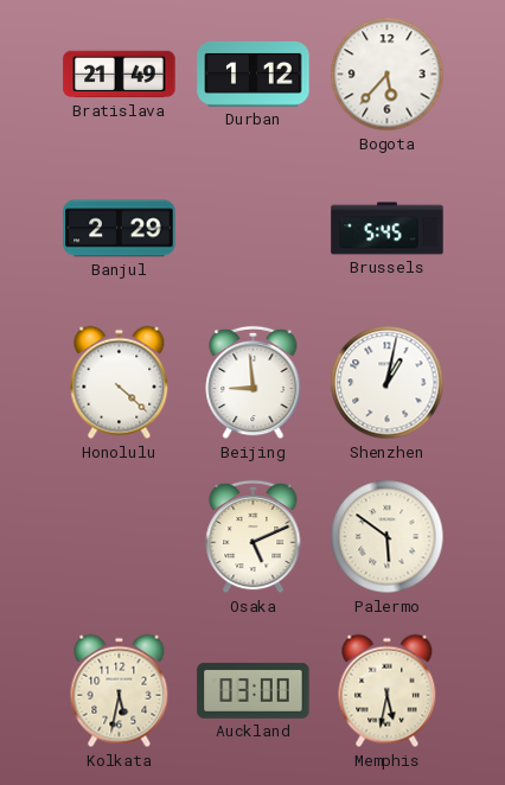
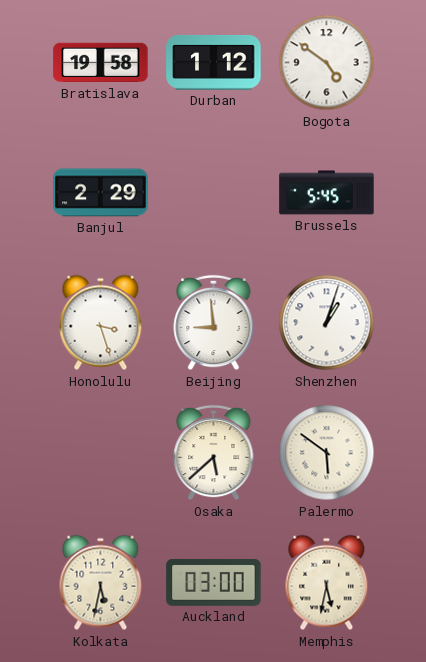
Bratislava: 21:49 -> 19:58
Bogota: 5:37 -> 4:51
Honolulu: 4:22 -> 3:27
Shenzhen: 1:02 -> 1:03
Osaka: 5:11 -> 5:38
